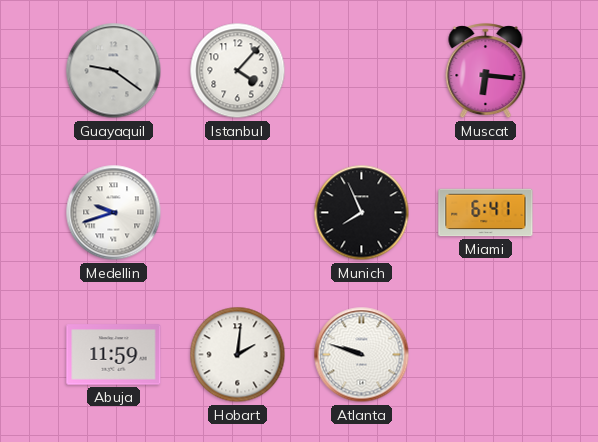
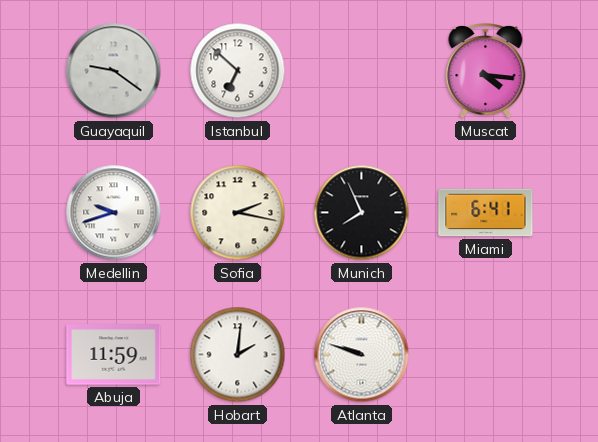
Istanbul: 4:07 -> 6:52
Muscat: 6:16 -> 4:16
Sofia: none -> 2:17
